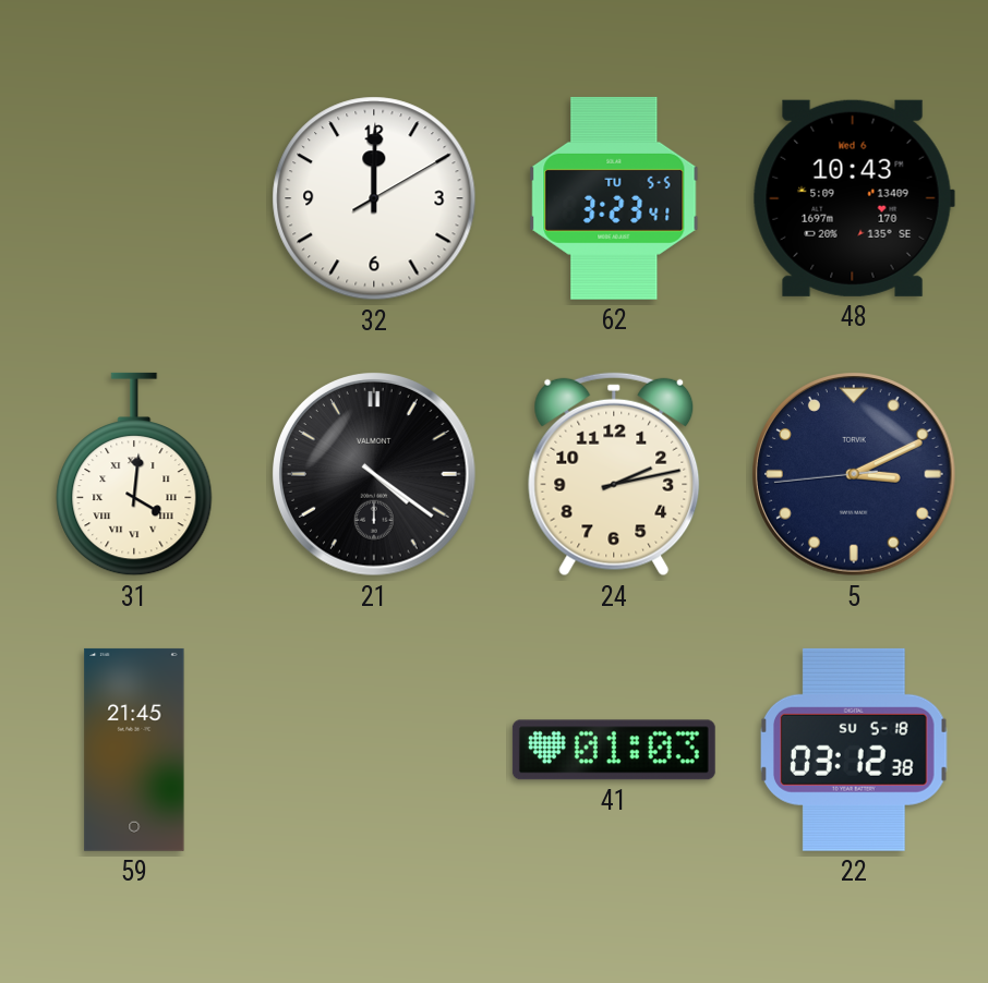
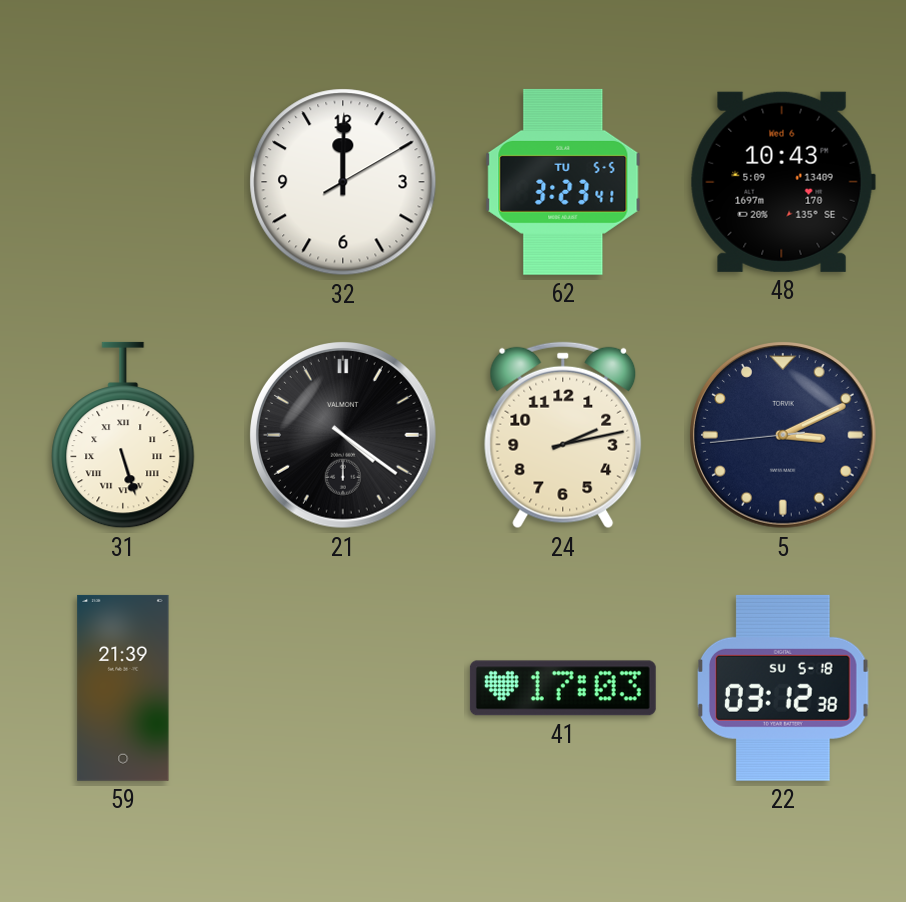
31: 4:01 -> 5:27
59: 21:45 -> 21:39
41: 01:03 -> 17:03
